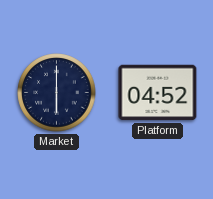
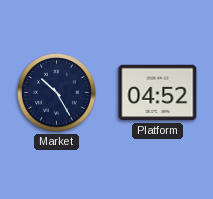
Market: 6:00 -> 10:25
